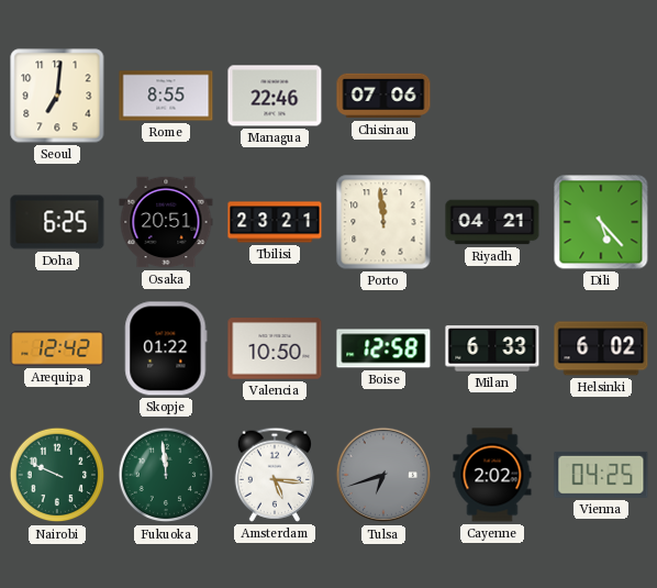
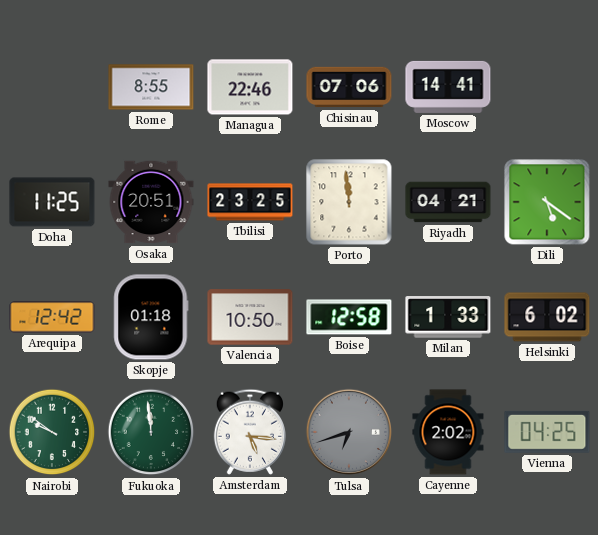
Seoul: 7:01 -> none
Moscow: none -> 14:41
Doha: 6:25 -> 11:25
Tbilisi: 23:21 -> 23:25
Dili: 5:23 -> 5:21
Skopje: 01:22 -> 01:18
Milan: 6:33 -> 1:33
Nairobi: 9:49 -> 9:51
